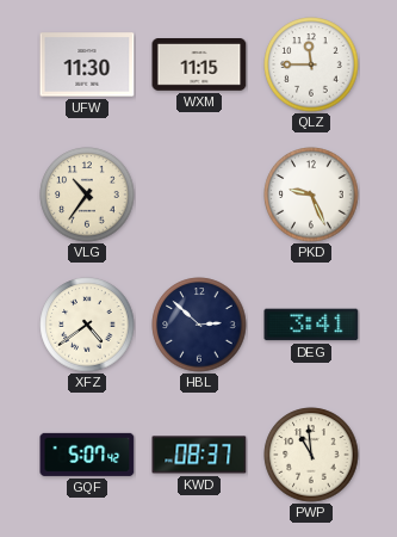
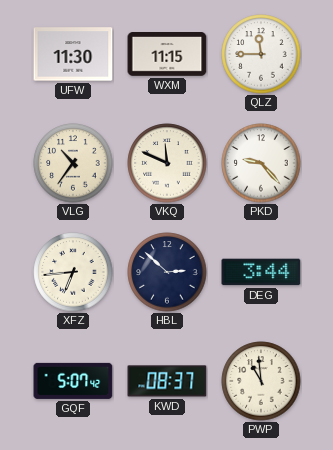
VKQ: none -> 11:49
PKD: 9:26 -> 9:23
XFZ: 4:39 -> 6:44
DEG: 3:41 -> 3:44
